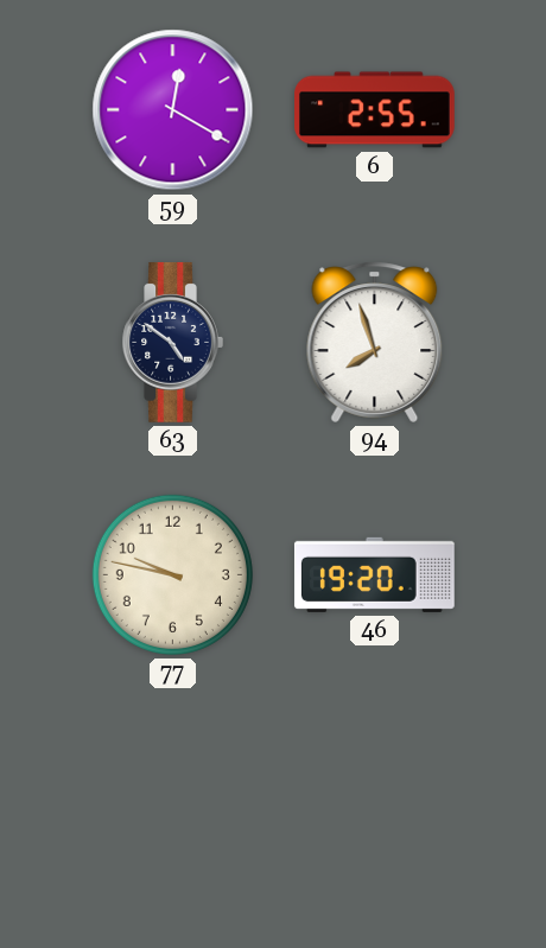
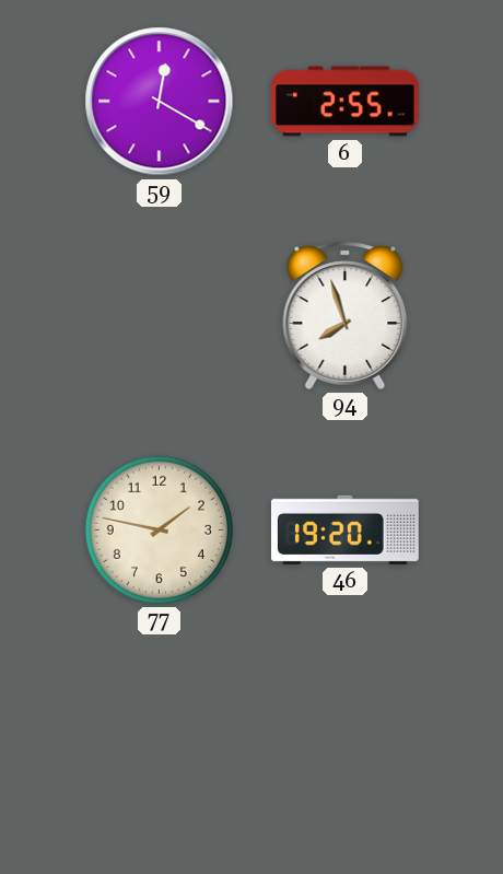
63: 4:51 -> none
77: 9:47 -> 1:47
